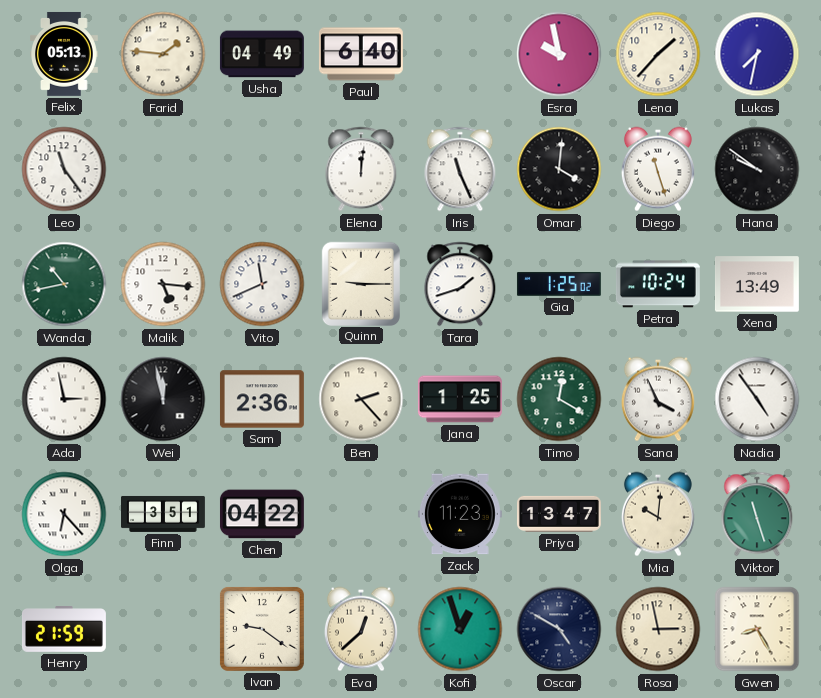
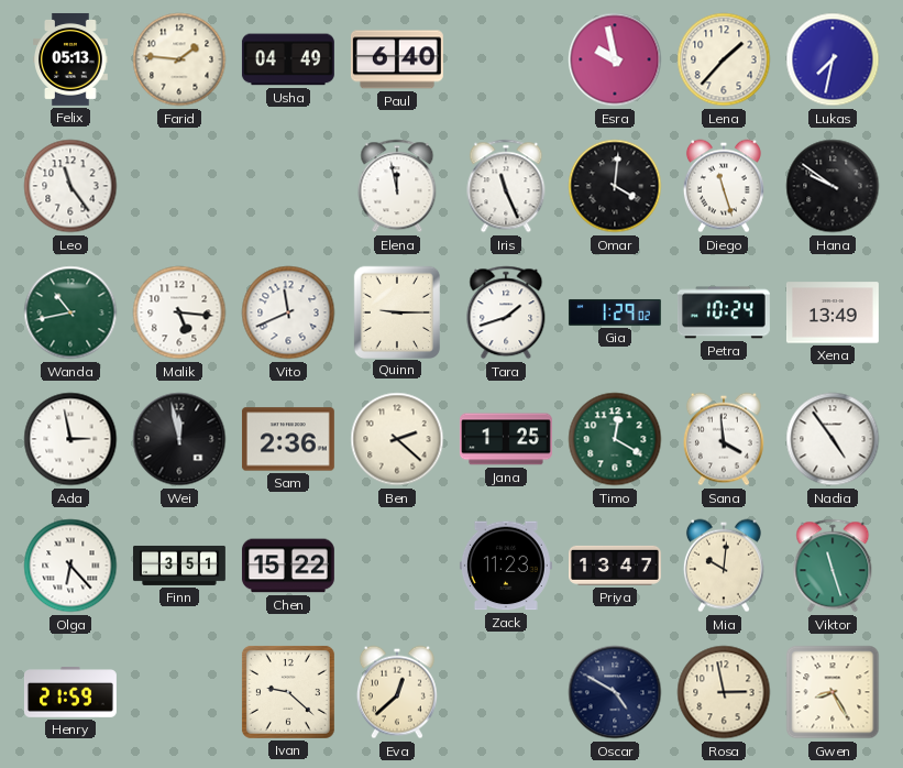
Elena: 12:01 -> 11:58
Gia: 1:25 -> 1:29
Ben: 2:23 -> 2:22
Sana: 3:56 -> 3:59
Chen: 04:22 -> 15:22
Ivan: 9:21 -> 9:22
Kofi: 12:57 -> none
